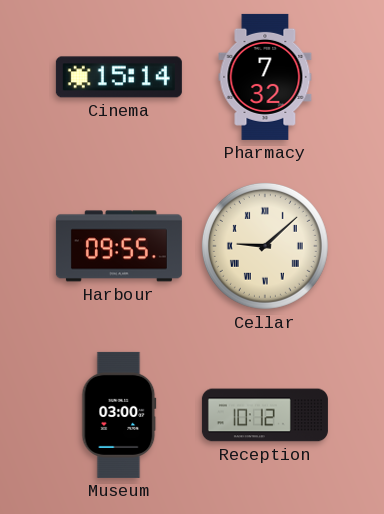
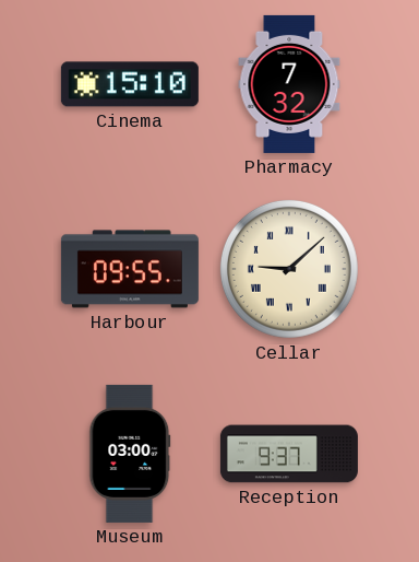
Cinema: 15:14 -> 15:10
Reception: 10:12 -> 9:37
